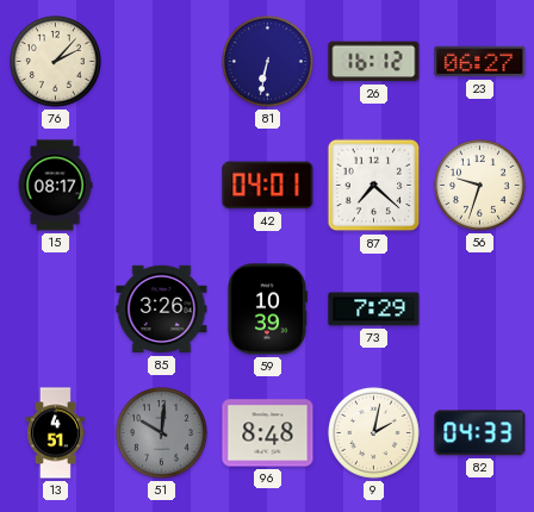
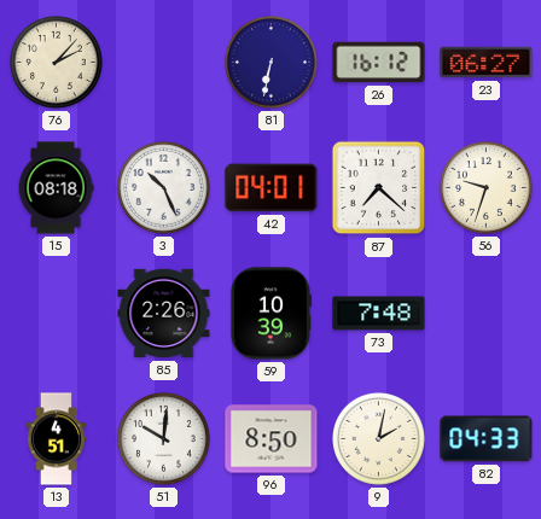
15: 08:17 -> 08:18
3: none -> 10:26
85: 3:26 -> 2:26
73: 7:29 -> 7:48
51 dial: grey -> white
96: 8:48 -> 8:50
